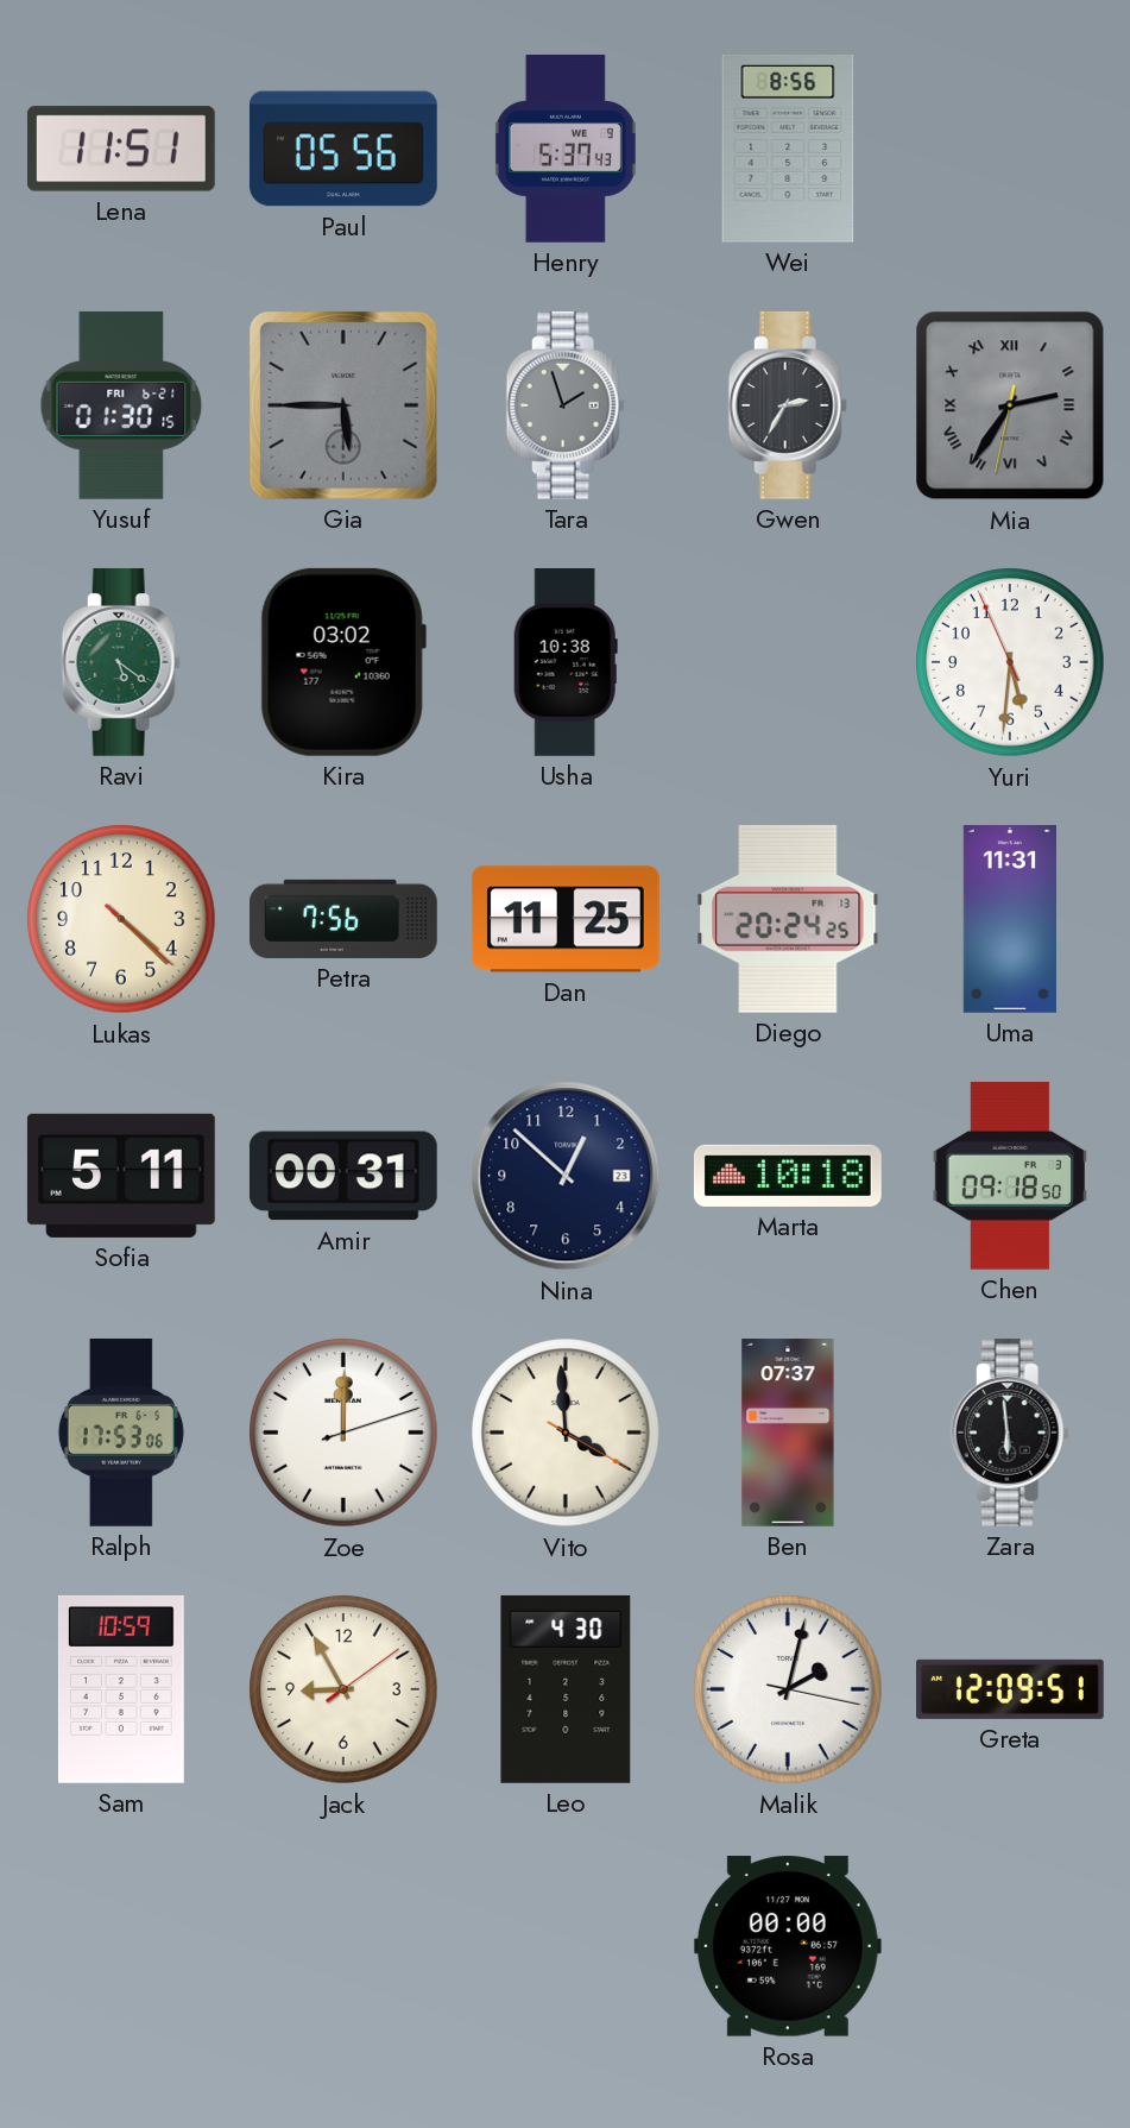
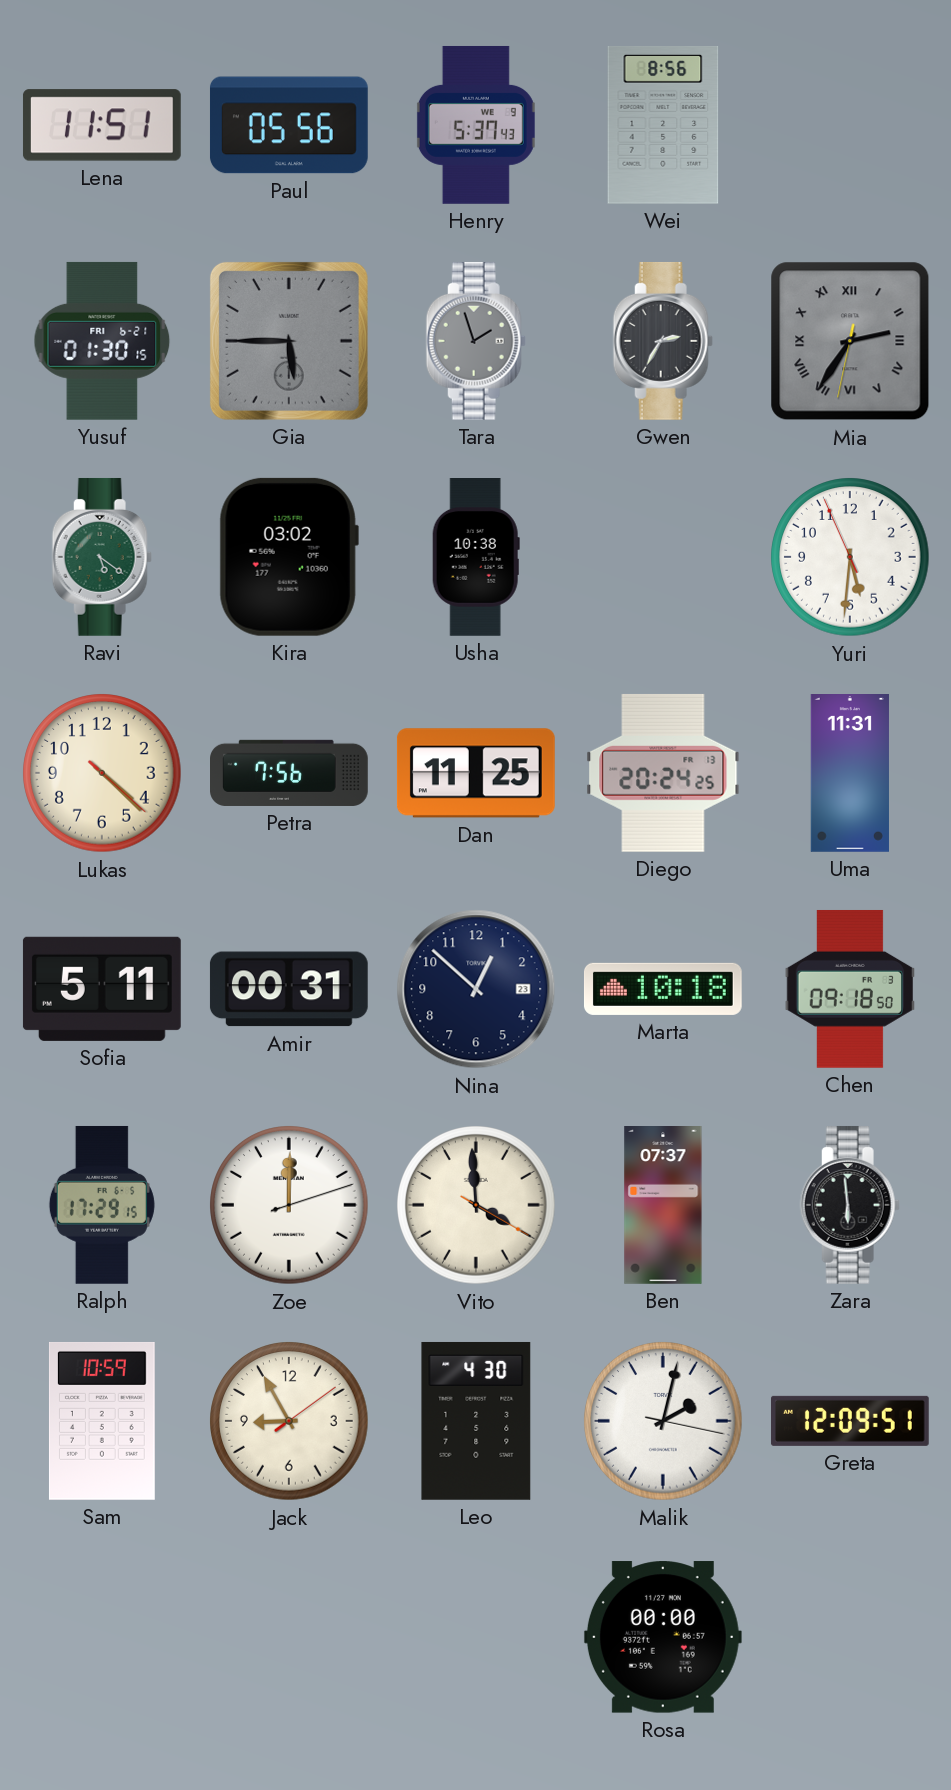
Ralph: 17:53 -> 17:29
